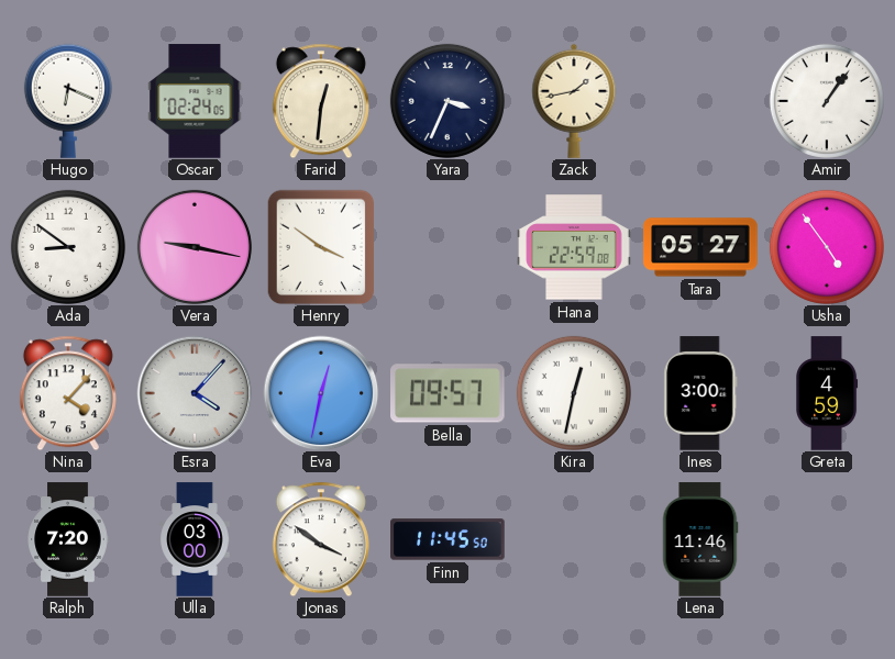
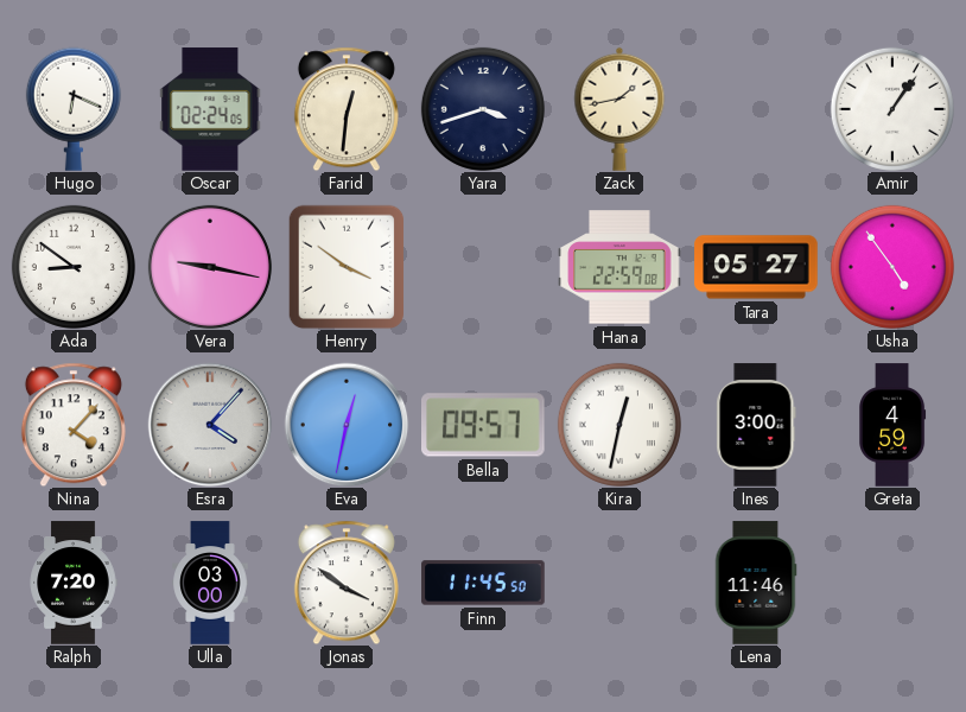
Yara: 3:34 -> 3:42
